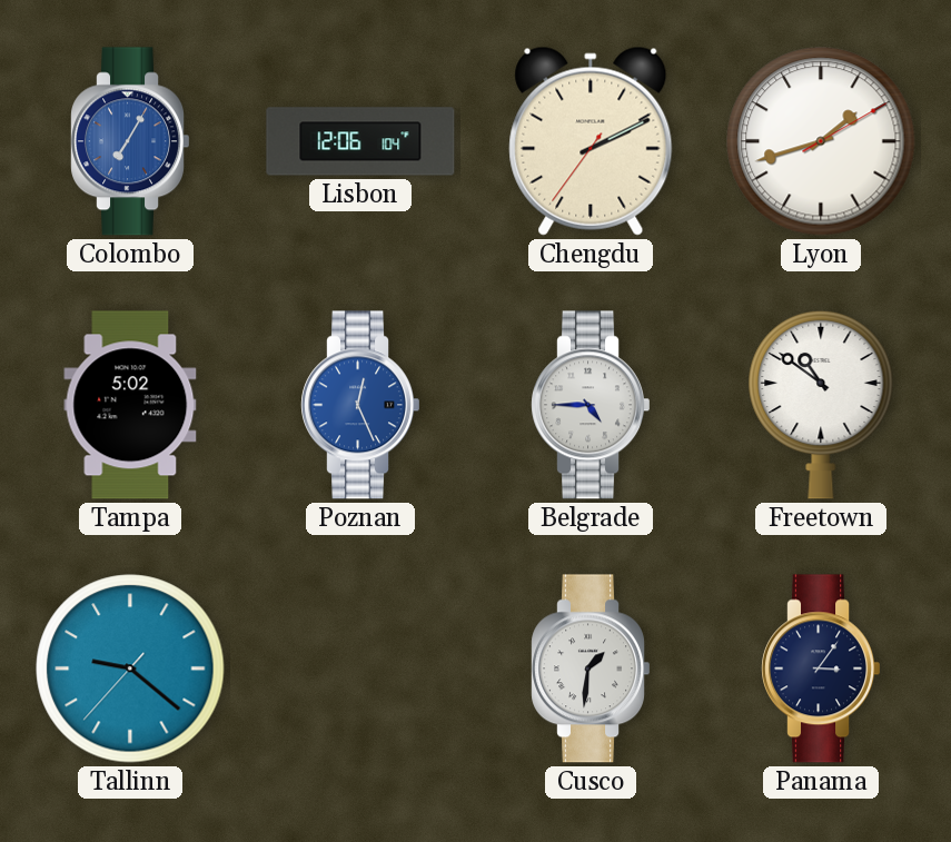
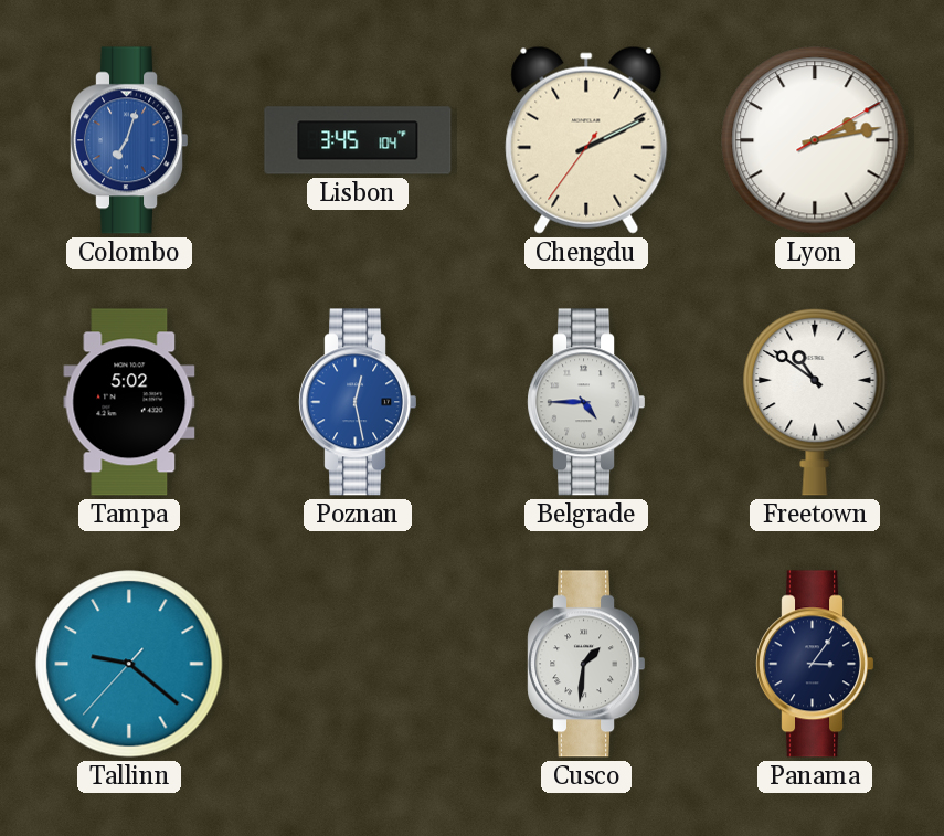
Colombo: 7:05 -> 7:03
Lisbon: 12:06 -> 3:45
Lyon: 1:42 -> 2:13
Poznan: 12:26 -> 12:28
